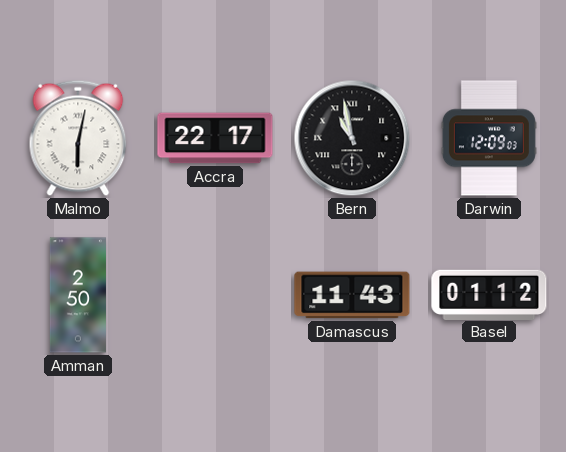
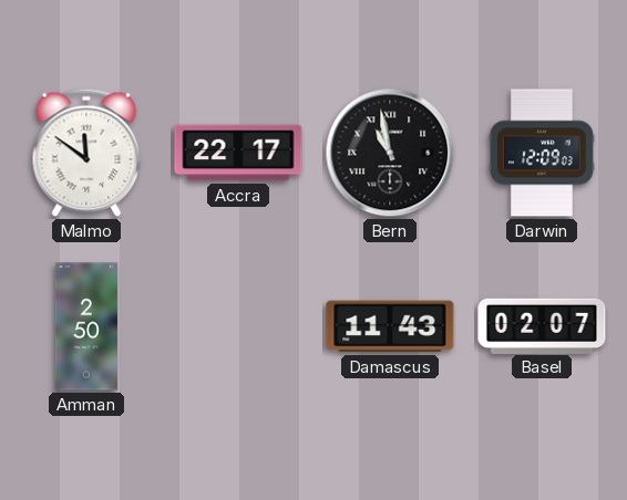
Malmo: 6:02 -> 11:51
Basel: 01:12 -> 02:07
